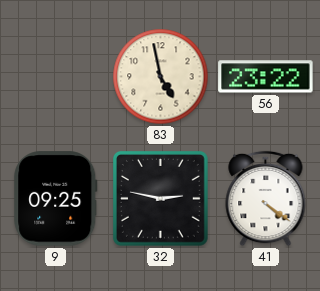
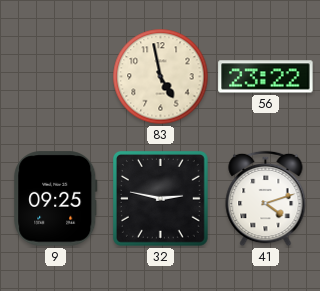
41: 4:21 -> 4:12
